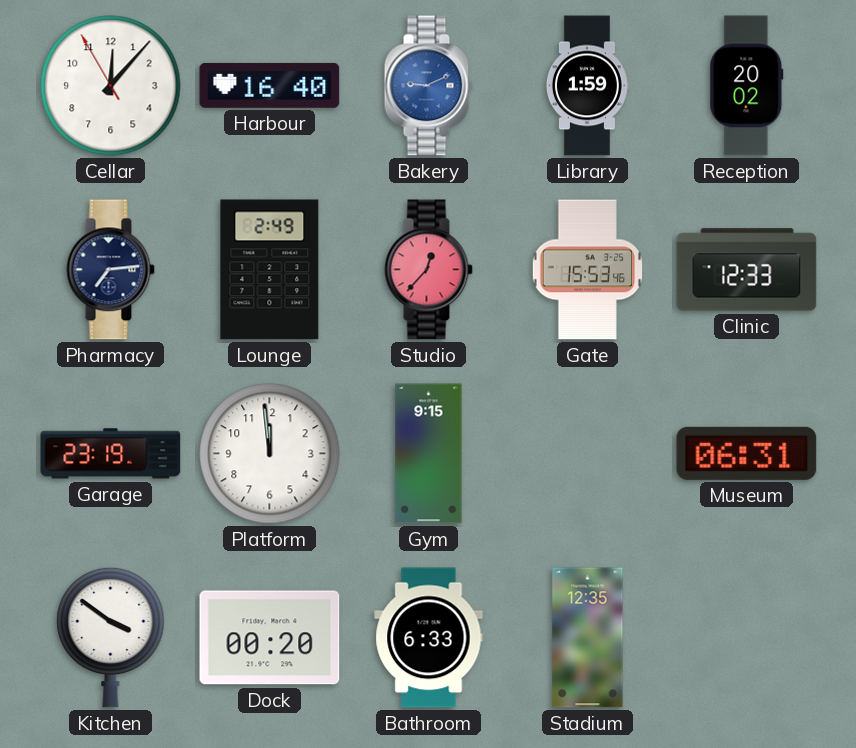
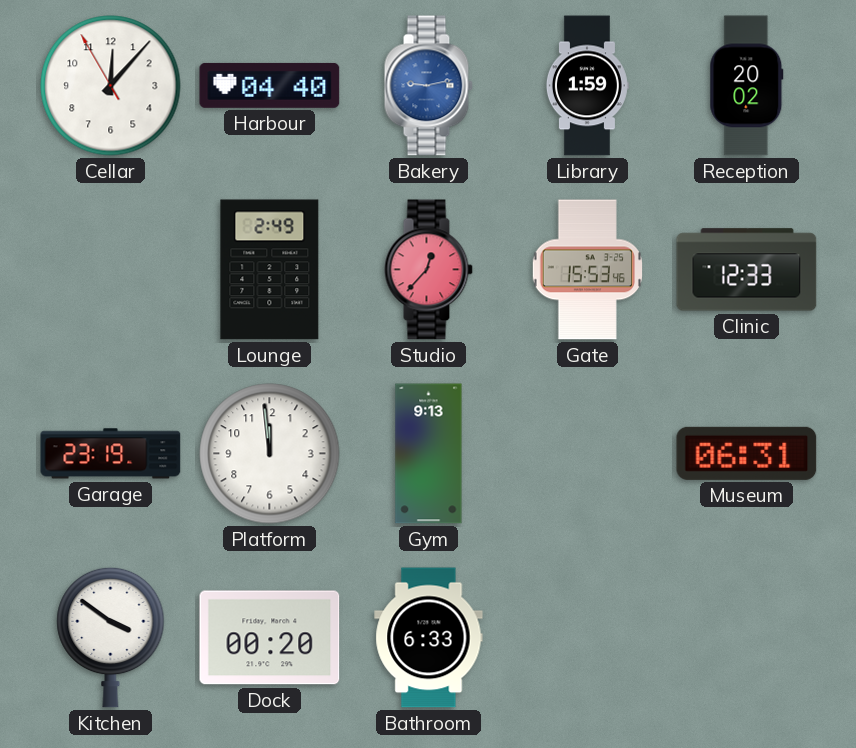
Harbour: 16:40 -> 04:40
Bakery: 9:11 -> 9:13
Pharmacy: 7:14 -> none
Gym: 9:15 -> 9:13
Stadium: 12:35 -> none
